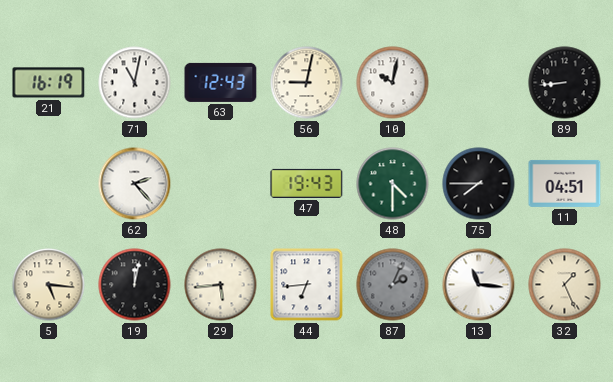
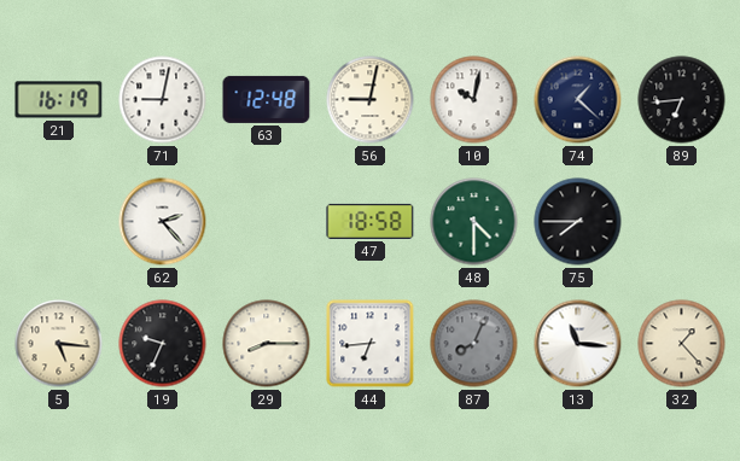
71: 11:02 -> 9:02
63: 12:43 -> 12:48
74: none -> 1:22
89: 8:44 -> 6:44
47: 19:43 -> 18:58
11: 04:51 -> none
19: 12:02 -> 9:34
29: 5:44 -> 8:15
87: 2:04 -> 8:04
32: 1:26 -> 1:23
